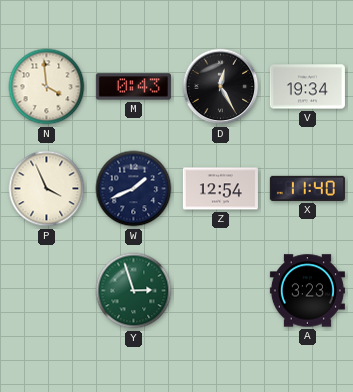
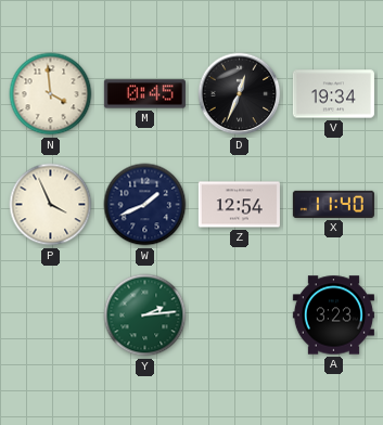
M: 0:43 -> 0:45
D: 12:25 -> 12:34
Y: 2:57 -> 2:14
